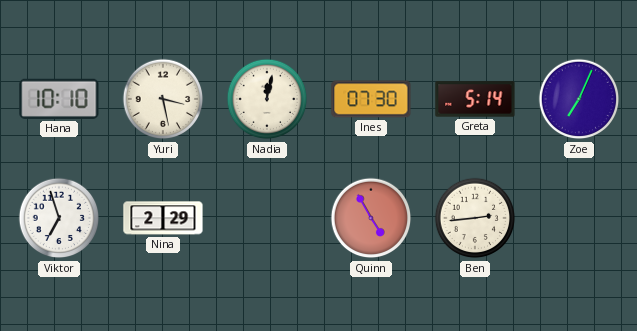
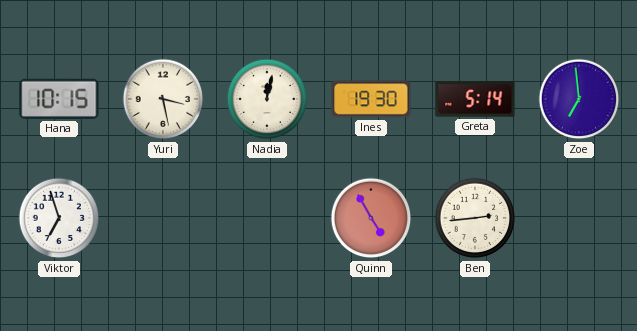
Hana: 10:10 -> 10:15
Ines: 07:30 -> 19:30
Zoe: 7:04 -> 6:59
Nina: 2:29 -> none
